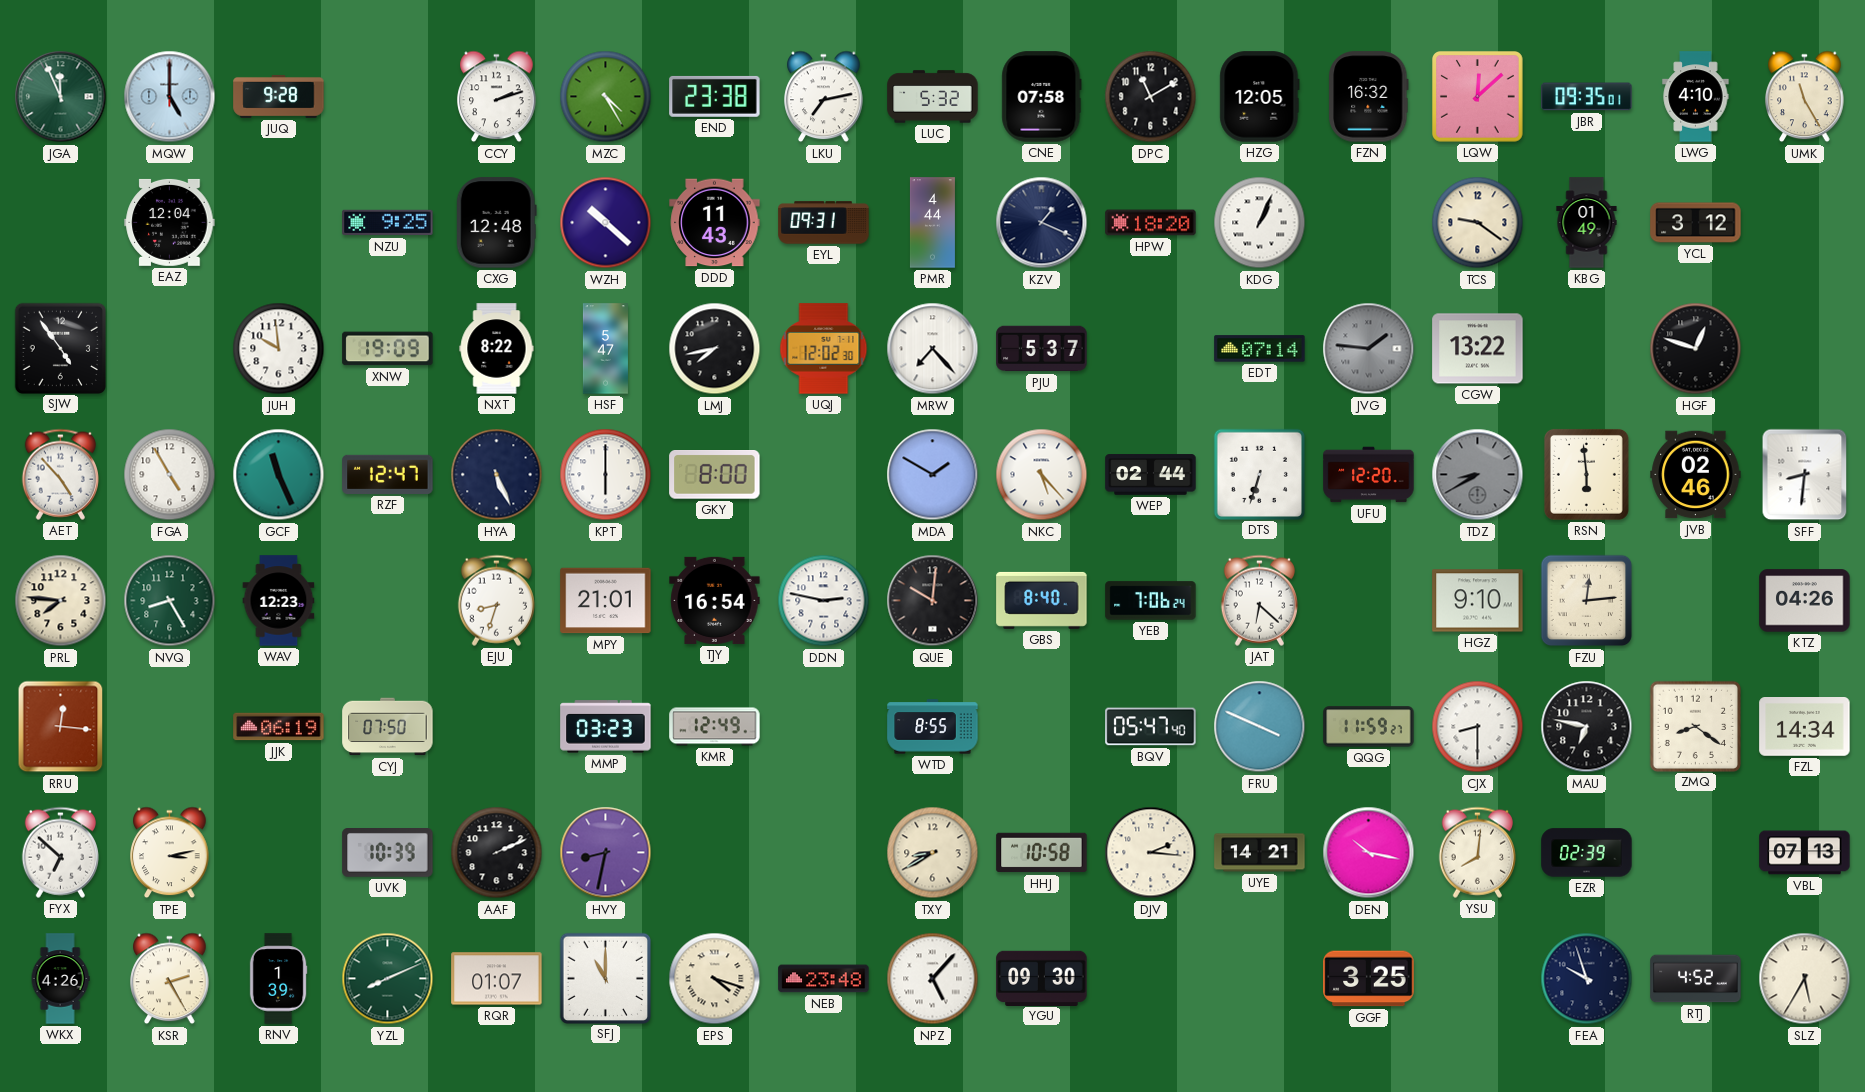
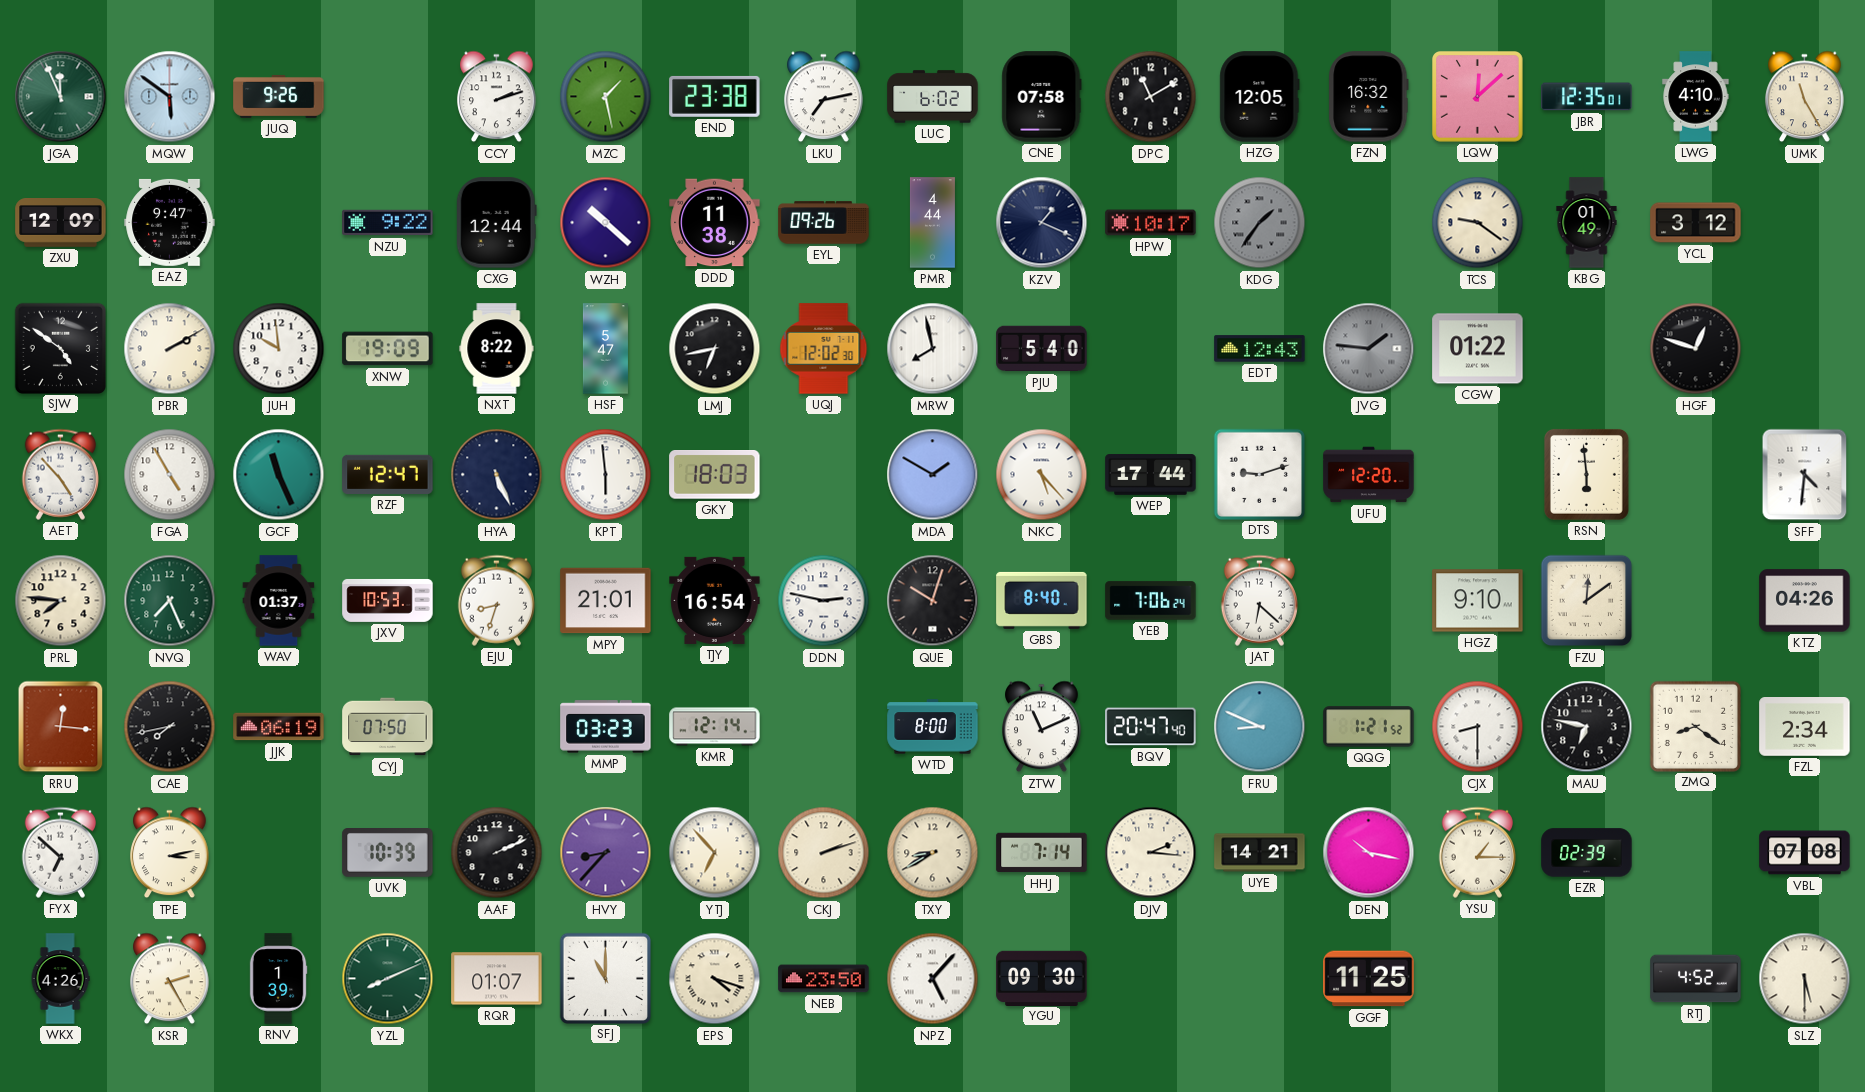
MQW: 5:00 -> 5:51
JUQ: 9:28 -> 9:26
MZC: 4:25 -> 1:28
LUC: 5:32 -> 6:02
JBR: 09:35 -> 12:35
ZXU: none -> 12:09
EAZ: 12:04 -> 9:47
NZU: 9:25 -> 9:22
CXG: 12:48 -> 12:44
DDD: 11:43 -> 11:38
EYL: 09:31 -> 09:26
HPW: 18:20 -> 10:17
KDG: 1:04 -> 1:36
KDG dial: white -> grey
SJW: 4:54 -> 4:51
PBR: none -> 2:10
LMJ: 7:43 -> 6:43
MRW: 7:23 -> 7:58
PJU: 5:37 -> 5:40
EDT: 07:14 -> 12:43
CGW: 13:22 -> 01:22
KPT: 6:00 -> 5:59
GKY: 8:00 -> 18:03
WEP: 02:44 -> 17:44
DTS: 6:33 -> 9:12
TDZ: 8:40 -> none
JVB: 02:46 -> none
SFF: 8:31 -> 4:31
NVQ: 8:25 -> 7:26
WAV: 12:23 -> 01:37
JXV: none -> 10:53
QUE: 10:01 -> 10:03
FZU: 12:14 -> 12:09
CAE: none -> 7:43
KMR: 12:49 -> 12:14
WTD: 8:55 -> 8:00
ZTW: none -> 11:11
BQV: 05:47 -> 20:47
FRU: 3:49 -> 8:49
QQG: 11:59 -> 1:21
FZL: 14:34 -> 2:34
HVY: 8:32 -> 8:37
YTJ: none -> 6:53
CKJ: none -> 2:12
HHJ: 10:58 -> 7:14
YSU: 8:01 -> 1:15
VBL: 07:13 -> 07:08
NEB: 23:48 -> 23:50
GGF: 3:25 -> 11:25
FEA: 9:57 -> none
SLZ: 5:35 -> 5:30
